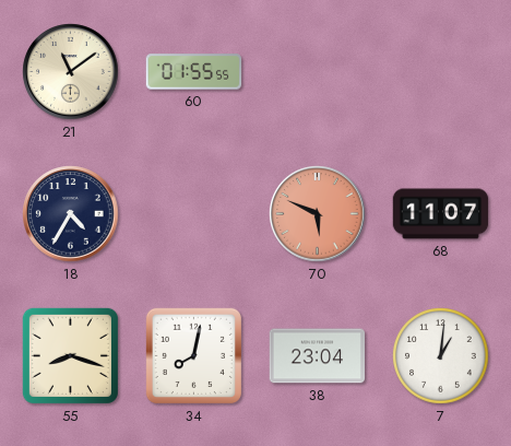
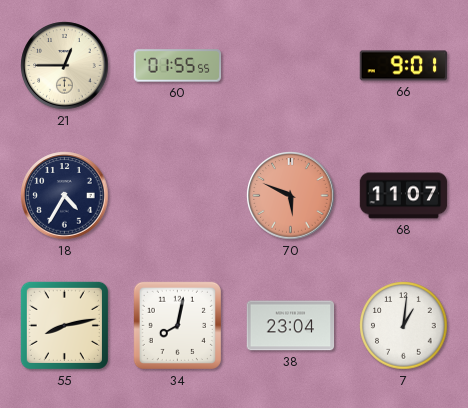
21: 11:09 -> 12:45
66: none -> 9:01
55: 8:18 -> 8:13
